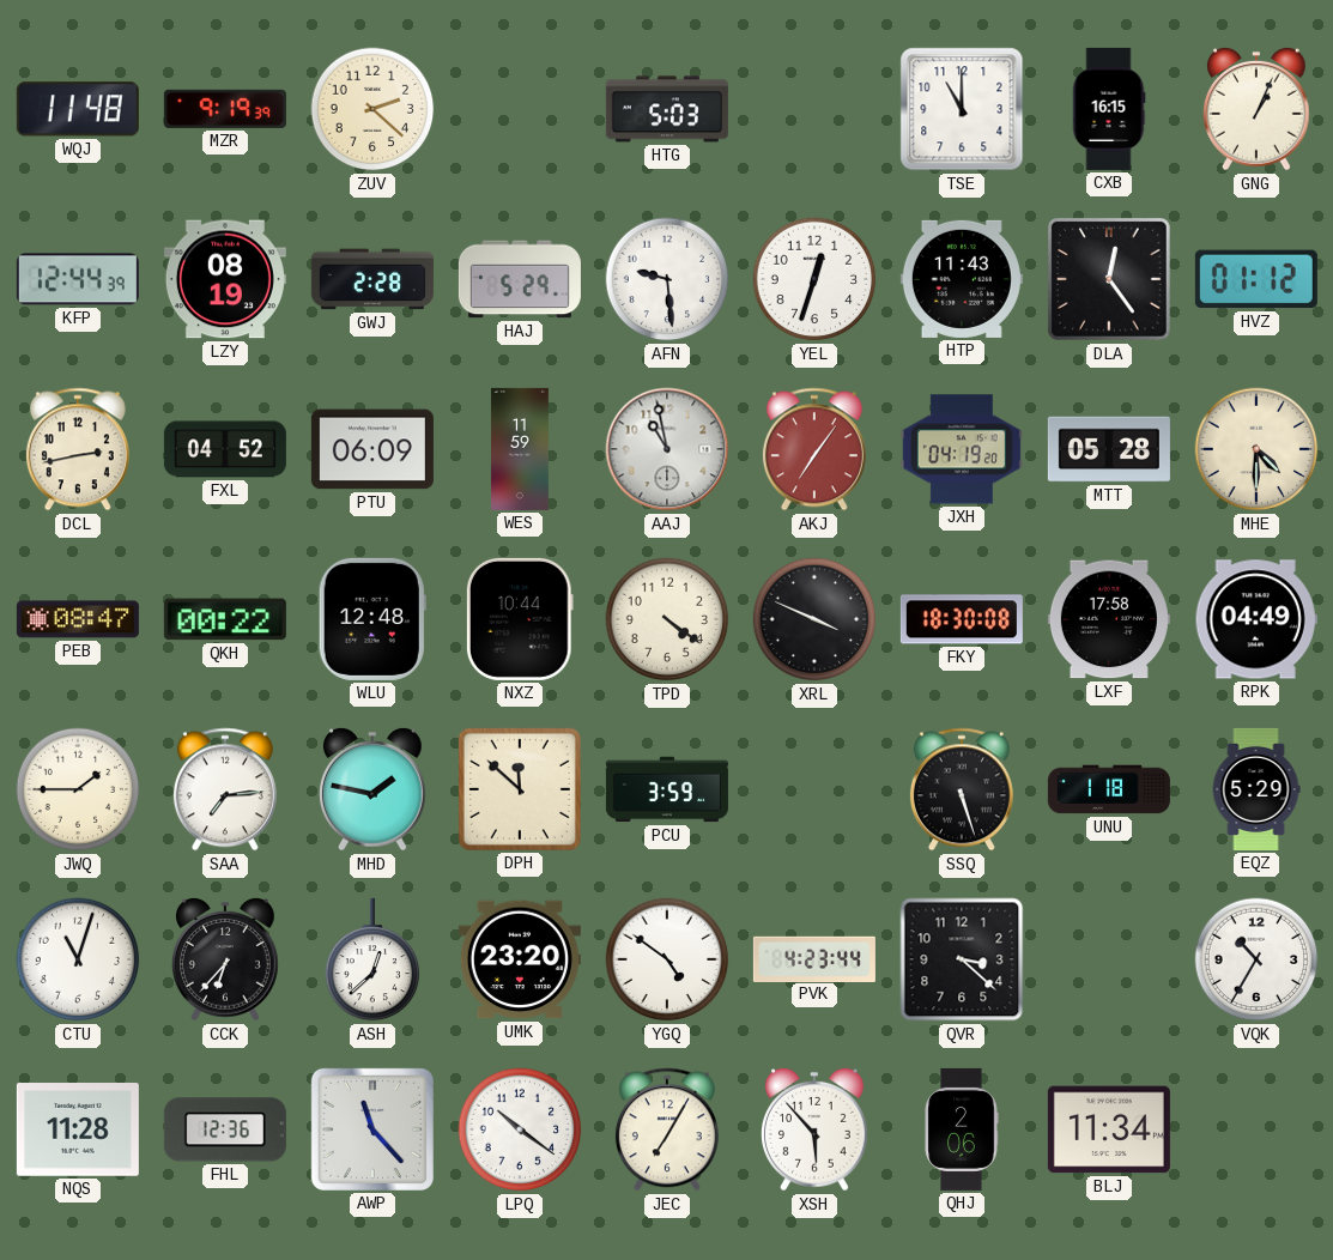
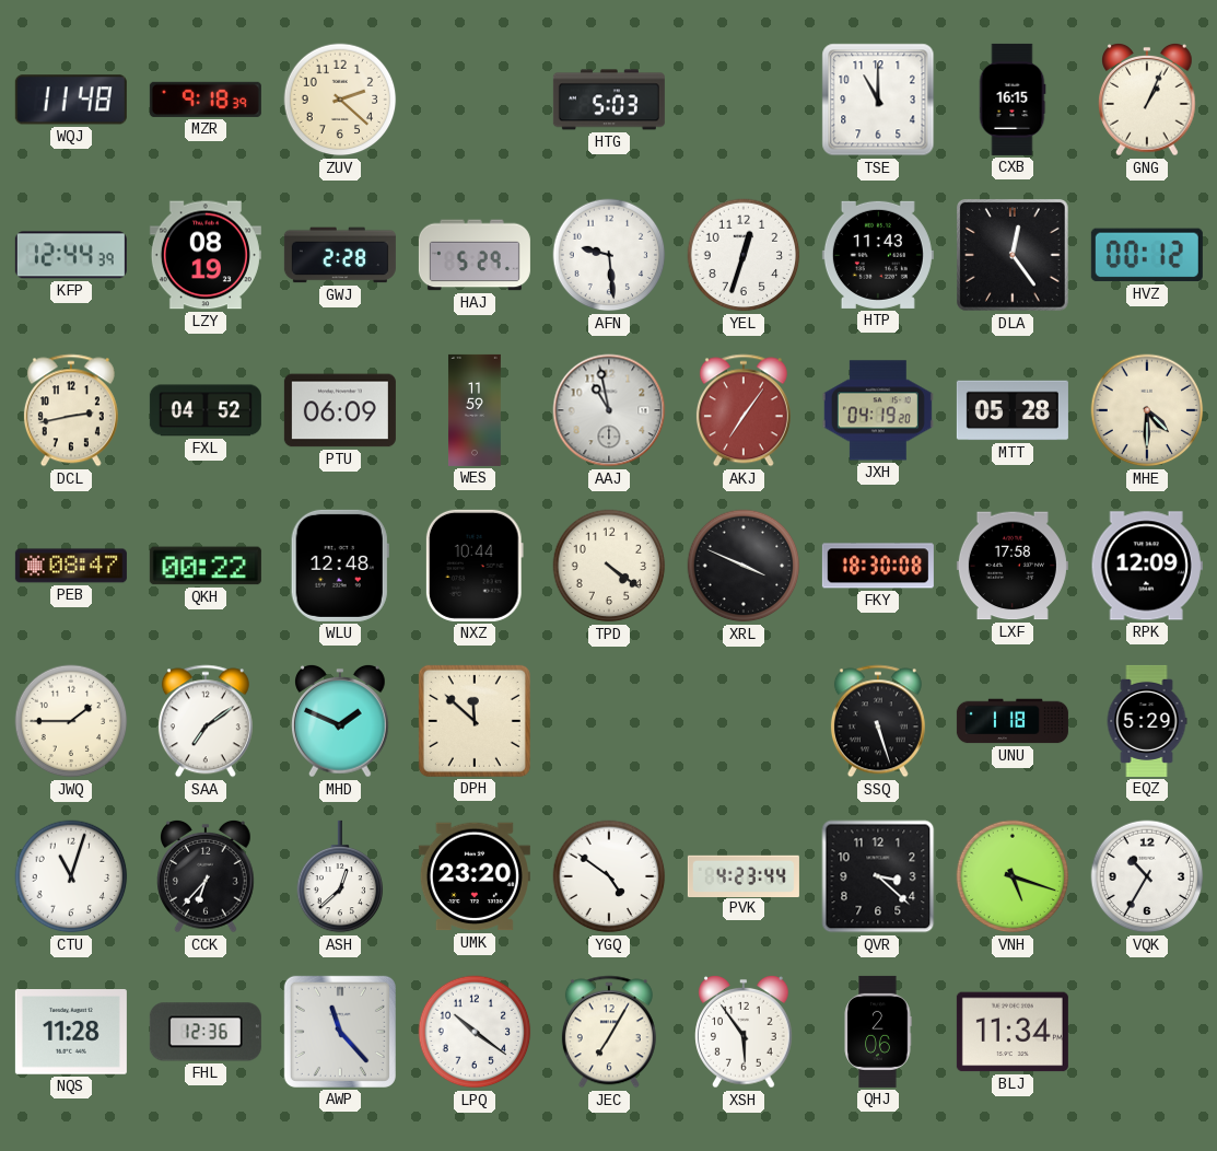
MZR: 9:19 -> 9:18
HVZ: 01:12 -> 00:12
RPK: 04:49 -> 12:09
SAA: 7:14 -> 7:09
MHD: 1:47 -> 1:49
PCU: 3:59 -> none
VNH: none -> 5:18
XSH: 5:53 -> 5:54
